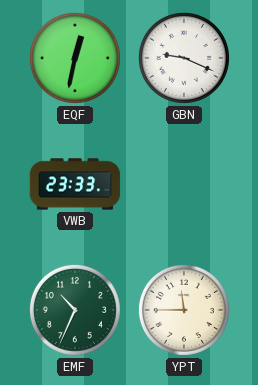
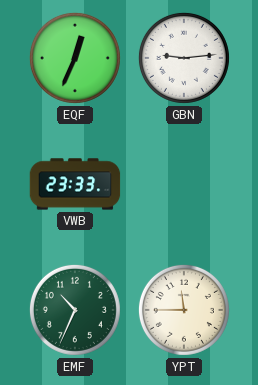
EQF: 12:32 -> 12:34
GBN: 9:19 -> 9:14
